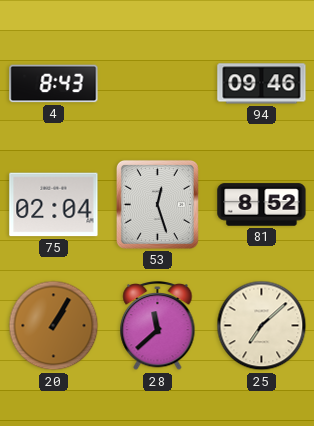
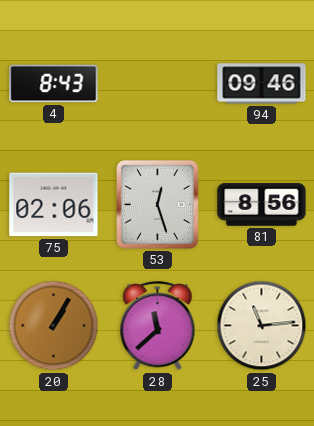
75: 02:04 -> 02:06
81: 8:52 -> 8:56
25: 7:08 -> 11:14
